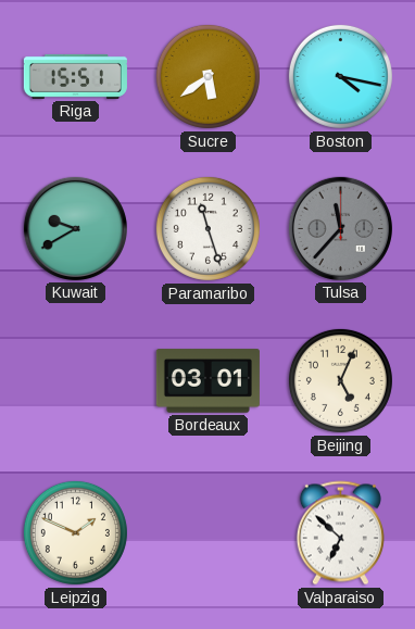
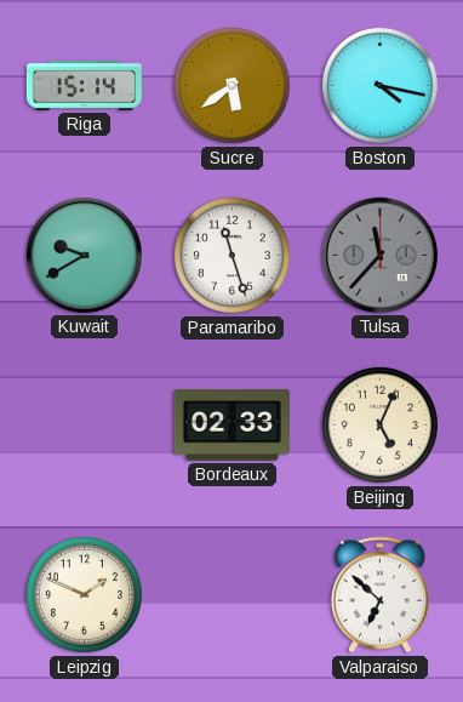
Riga: 15:51 -> 15:14
Bordeaux: 03:01 -> 02:33
